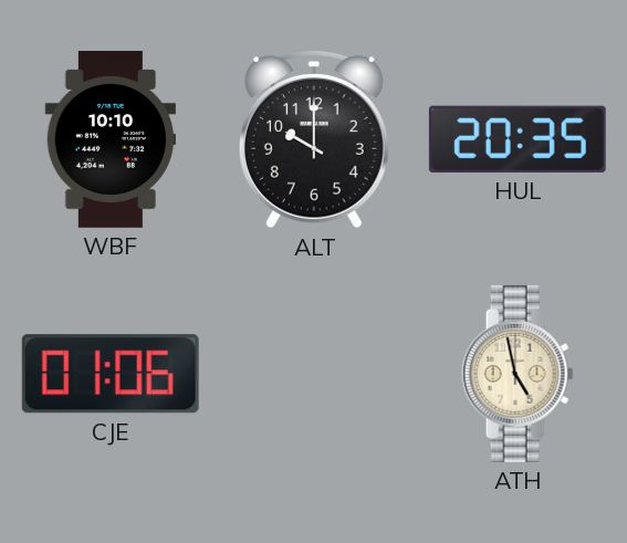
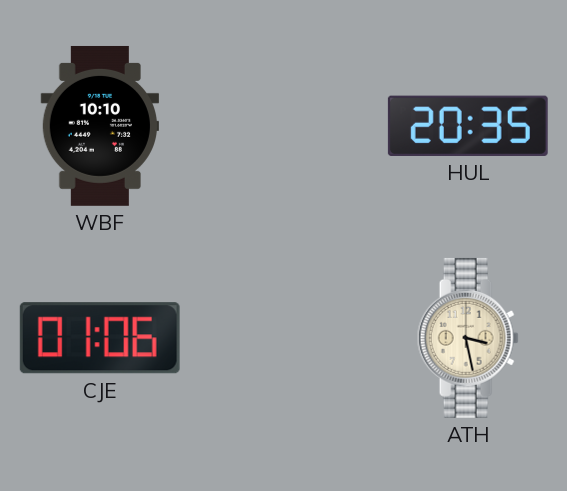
ALT: 10:00 -> none
ATH: 4:58 -> 3:28
